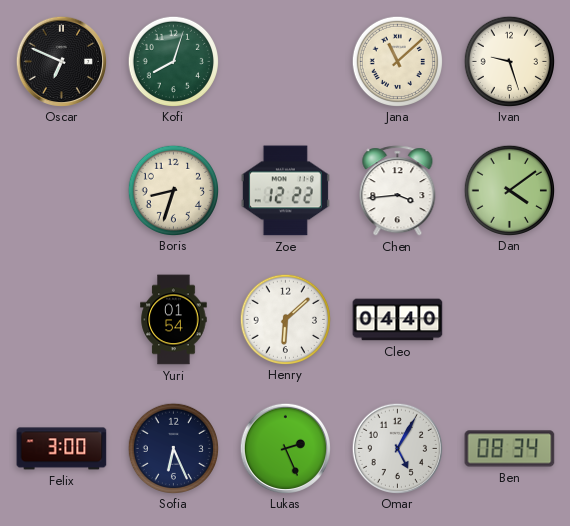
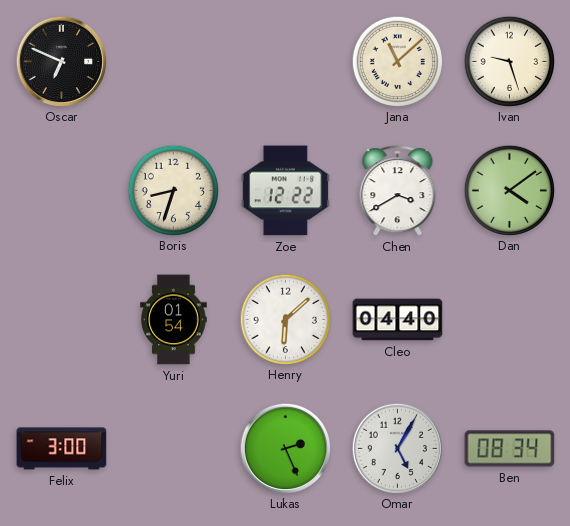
Kofi: 8:03 -> none
Chen: 3:44 -> 3:40
Sofia: 6:26 -> none
